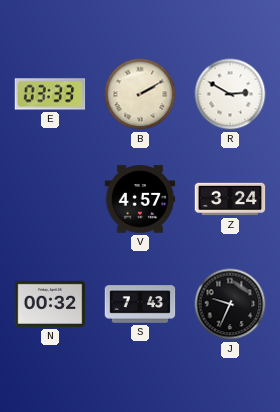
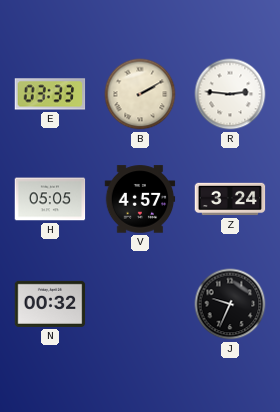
R: 2:50 -> 2:46
H: none -> 05:05
S: 7:43 -> none
